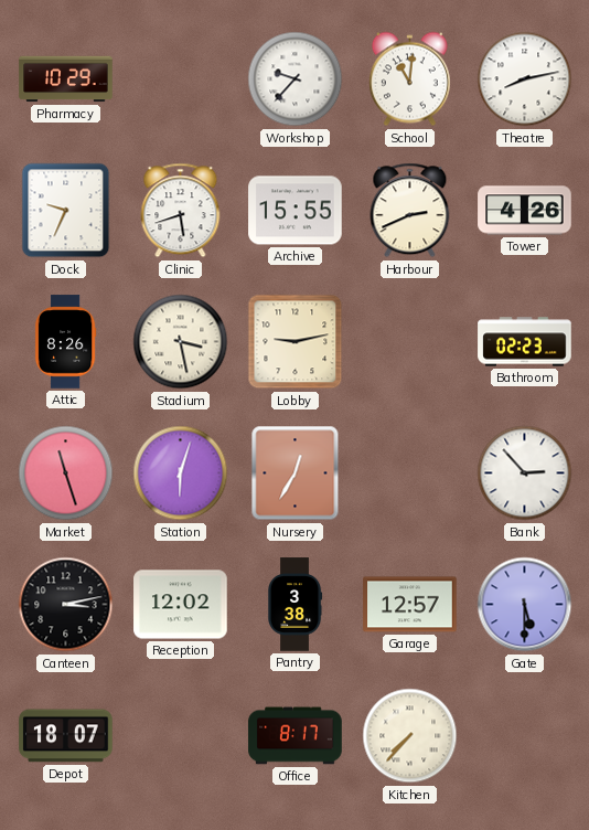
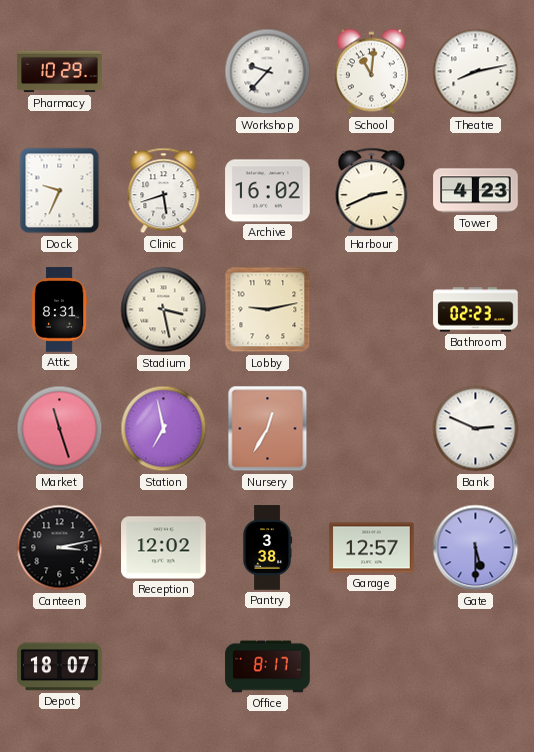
Archive: 15:55 -> 16:02
Tower: 4:26 -> 4:23
Attic: 8:26 -> 8:31
Station: 6:03 -> 6:58
Bank: 2:53 -> 2:49
Kitchen: 7:37 -> none
